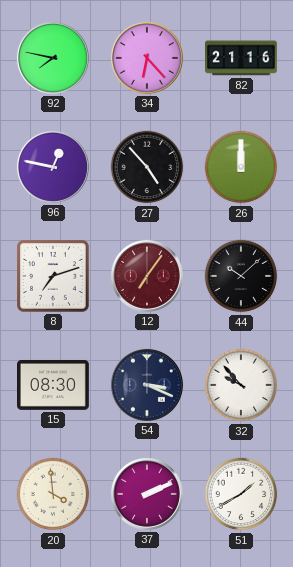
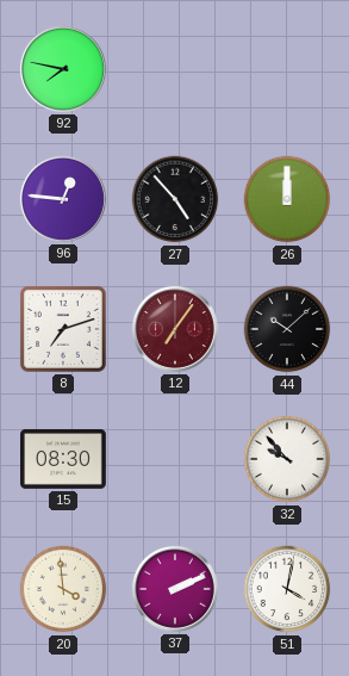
34: 6:23 -> none
82: 21:16 -> none
96: 12:47 -> 12:46
54: 3:19 -> none
51: 1:40 -> 4:02
